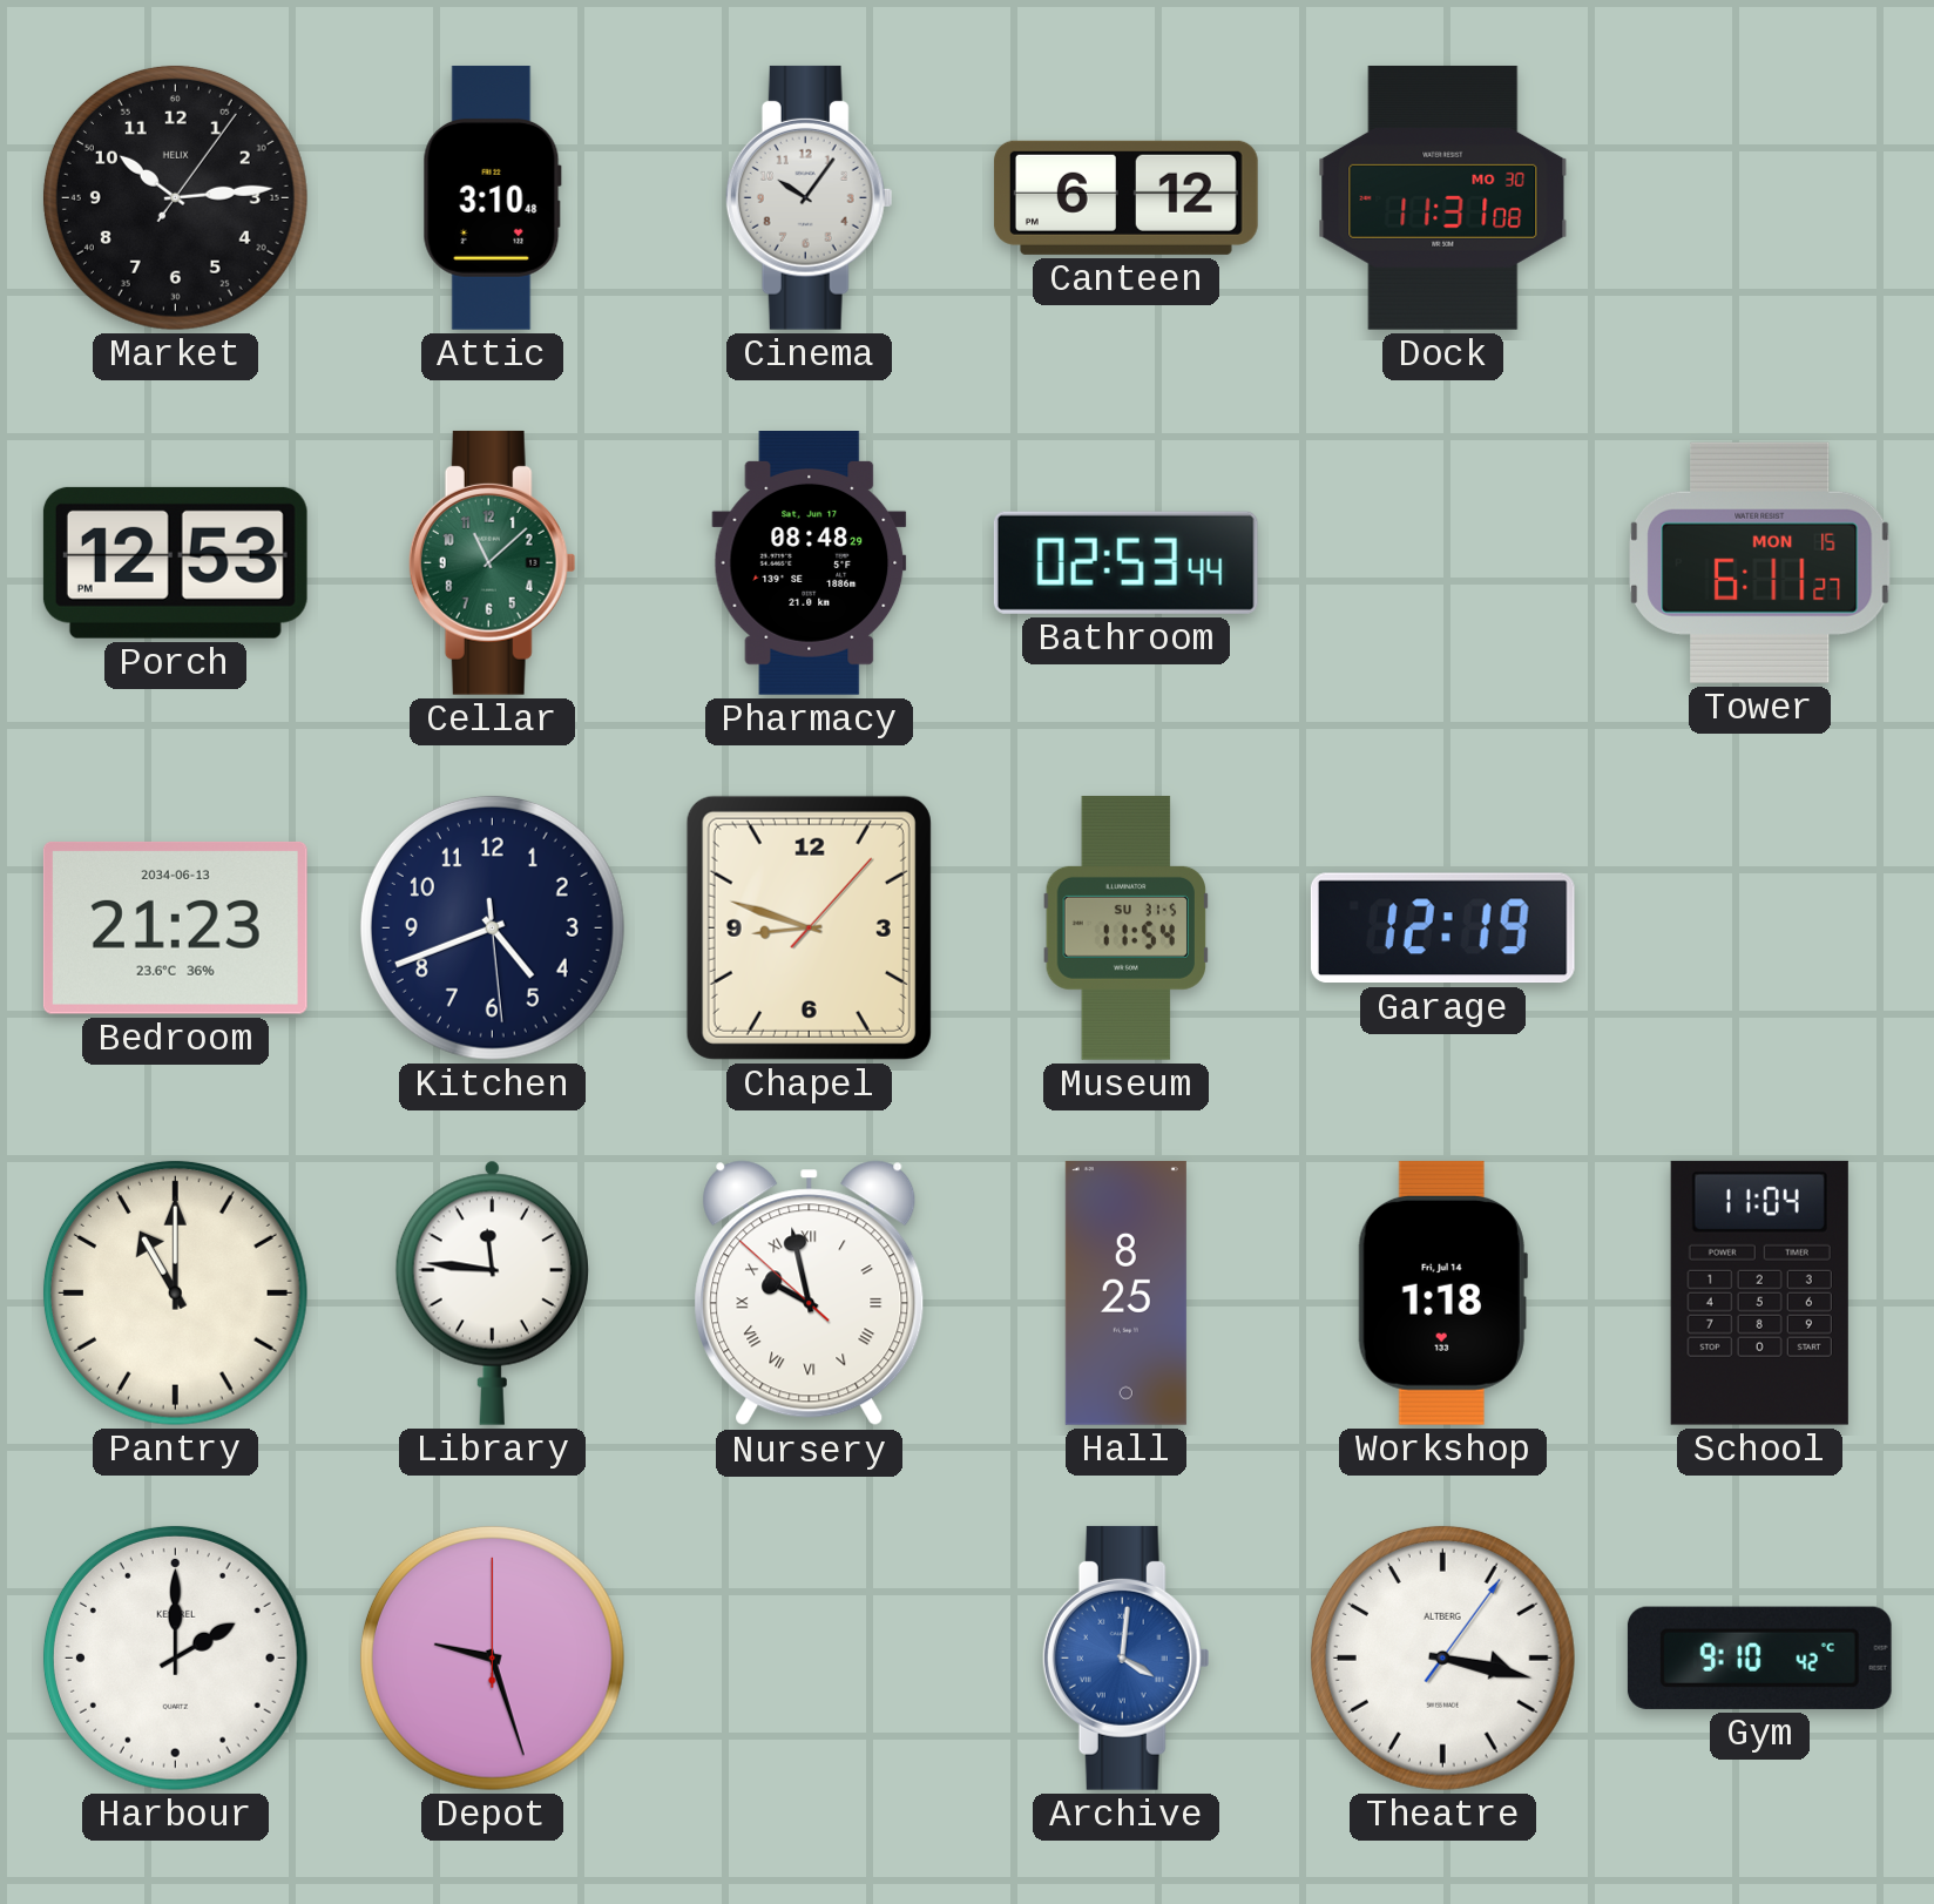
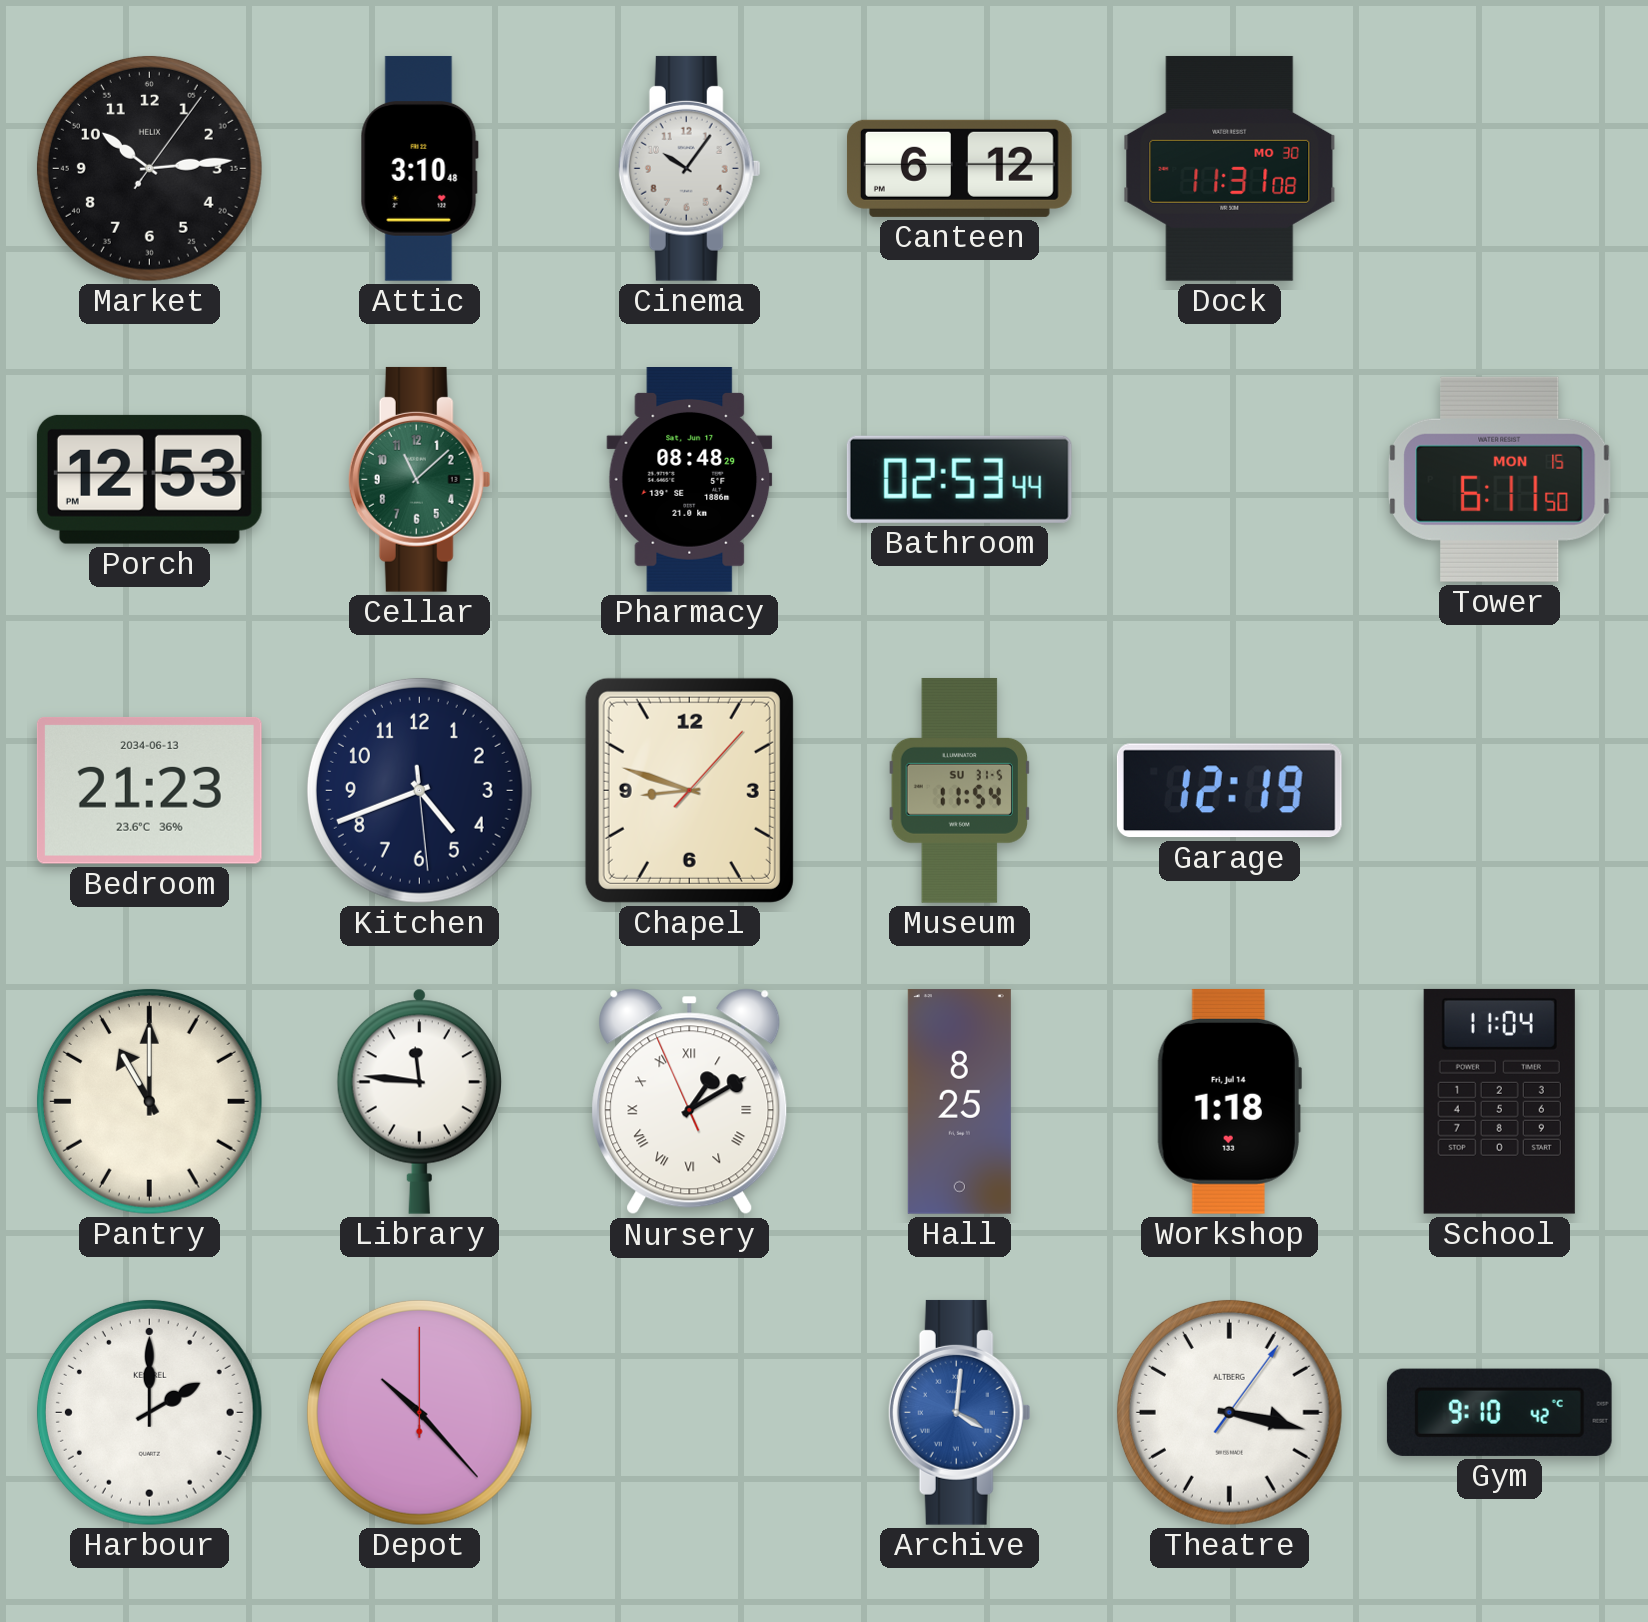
Tower: 6:11:27 -> 6:11:50
Nursery: 9:57 -> 1:09
Depot: 9:27 -> 10:23
